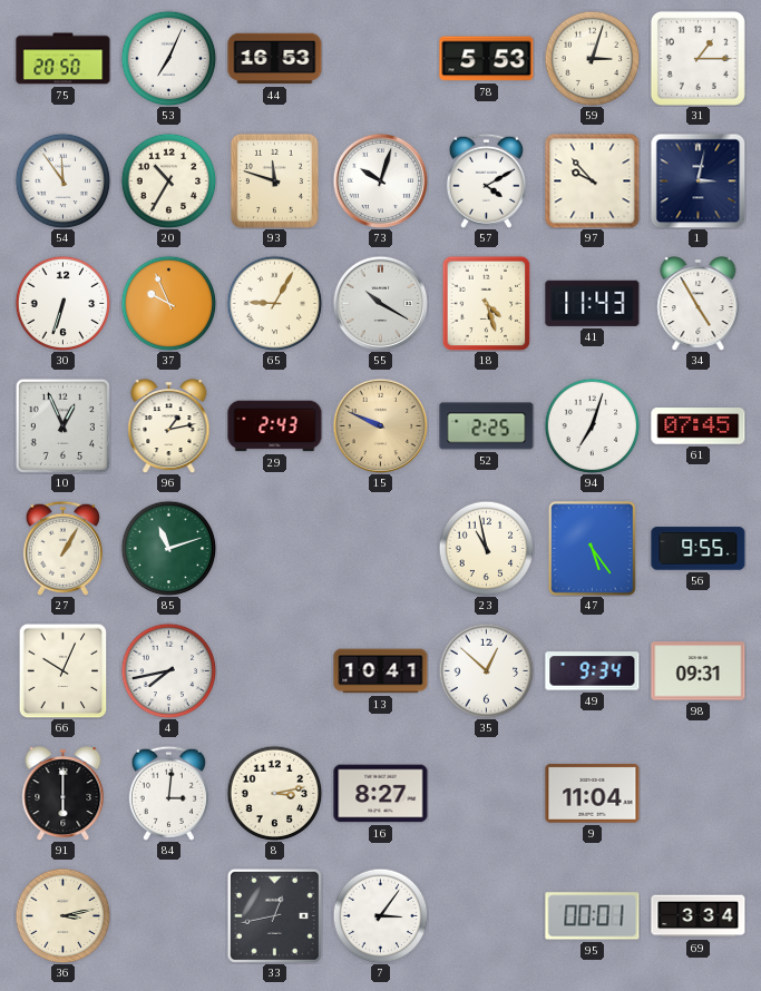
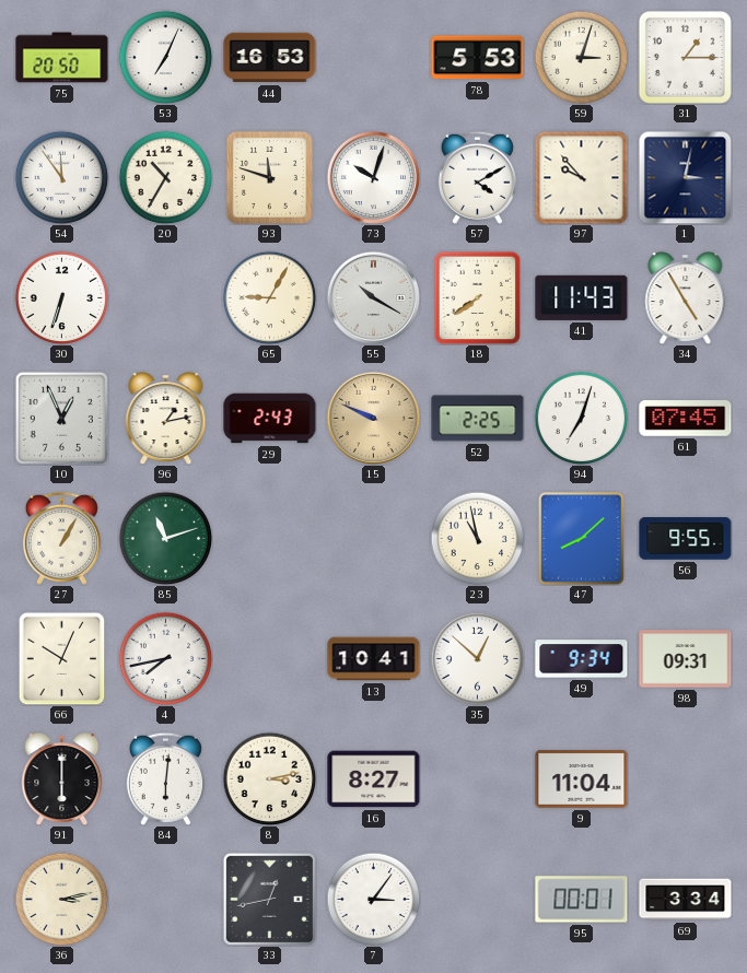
37: 9:56 -> none
18: 4:27 -> 7:39
47: 5:24 -> 8:08
84: 3:01 -> 6:01
